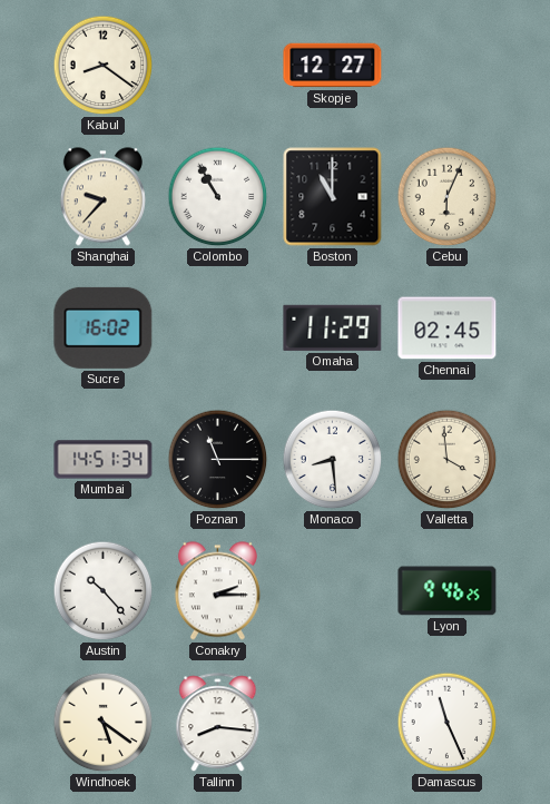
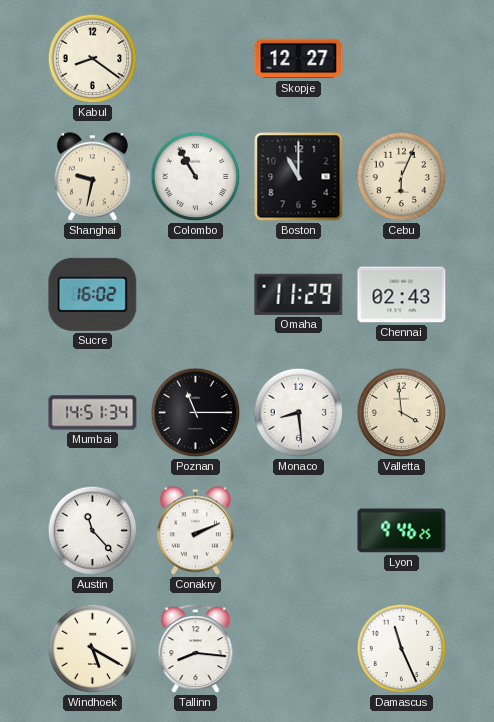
Shanghai: 9:37 -> 9:32
Chennai: 02:45 -> 02:43
Austin: 10:23 -> 11:23
Conakry: 2:15 -> 2:11
Windhoek: 5:21 -> 5:20
